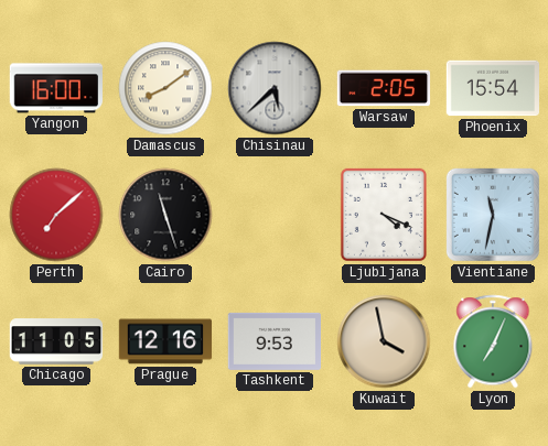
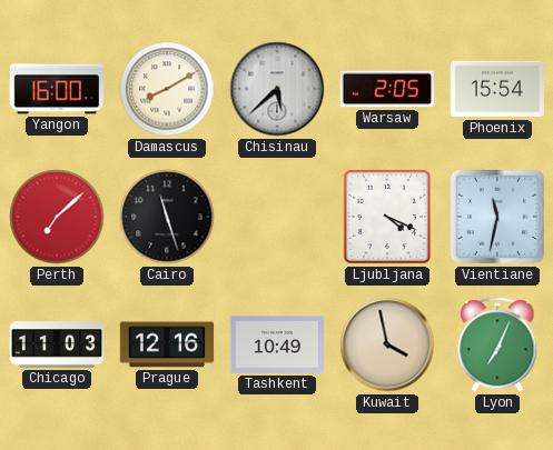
Damascus: 8:09 -> 8:10
Chicago: 11:05 -> 11:03
Tashkent: 9:53 -> 10:49
